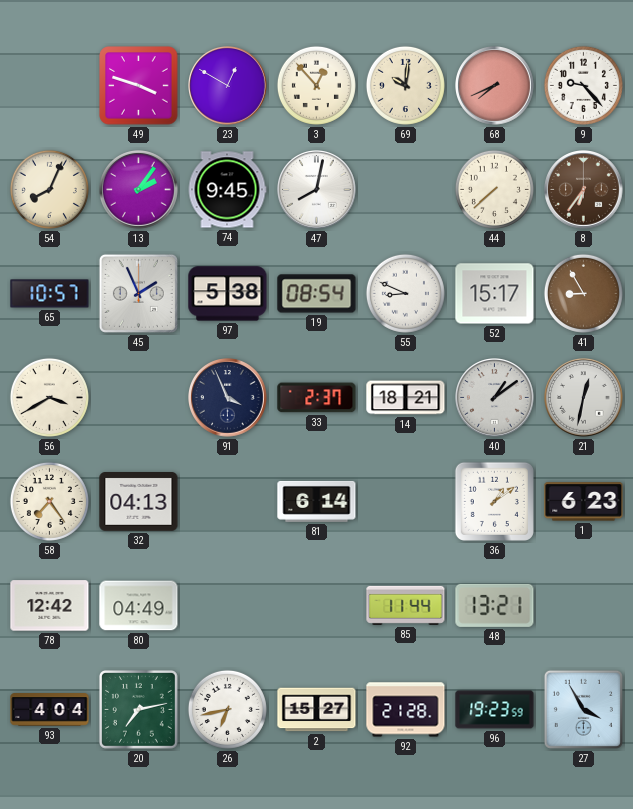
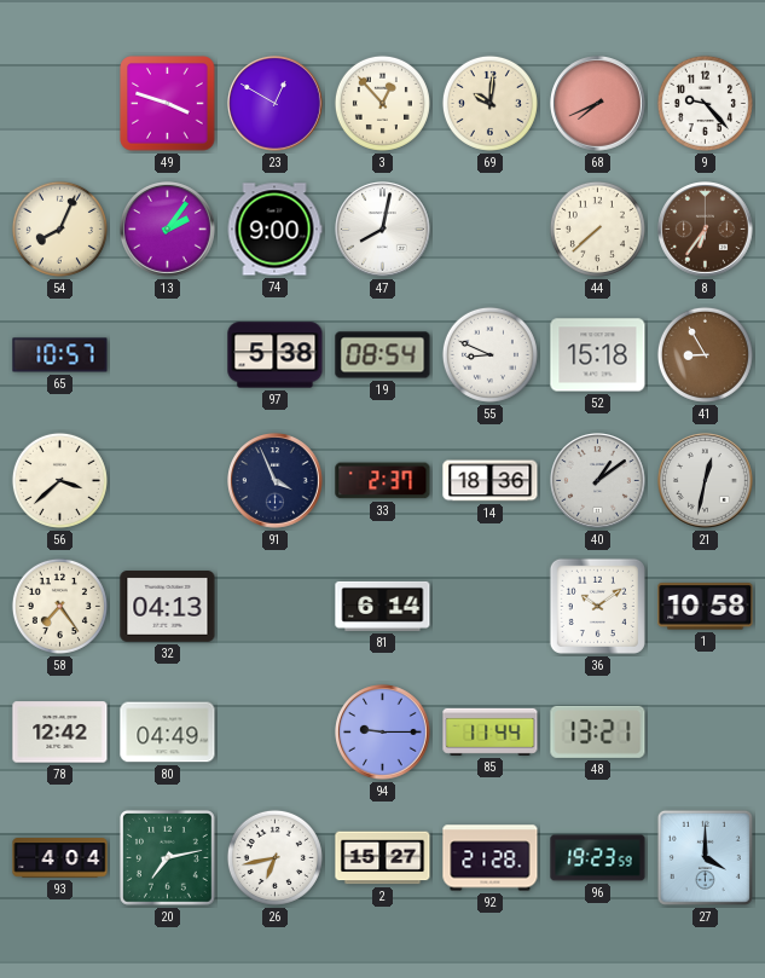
74: 9:45 -> 9:00
45: 1:56 -> none
52: 15:17 -> 15:18
56: 3:40 -> 3:38
14: 18:21 -> 18:36
36: 1:09 -> 10:09
1: 6:23 -> 10:58
94: none -> 9:15
27: 3:55 -> 4:00
